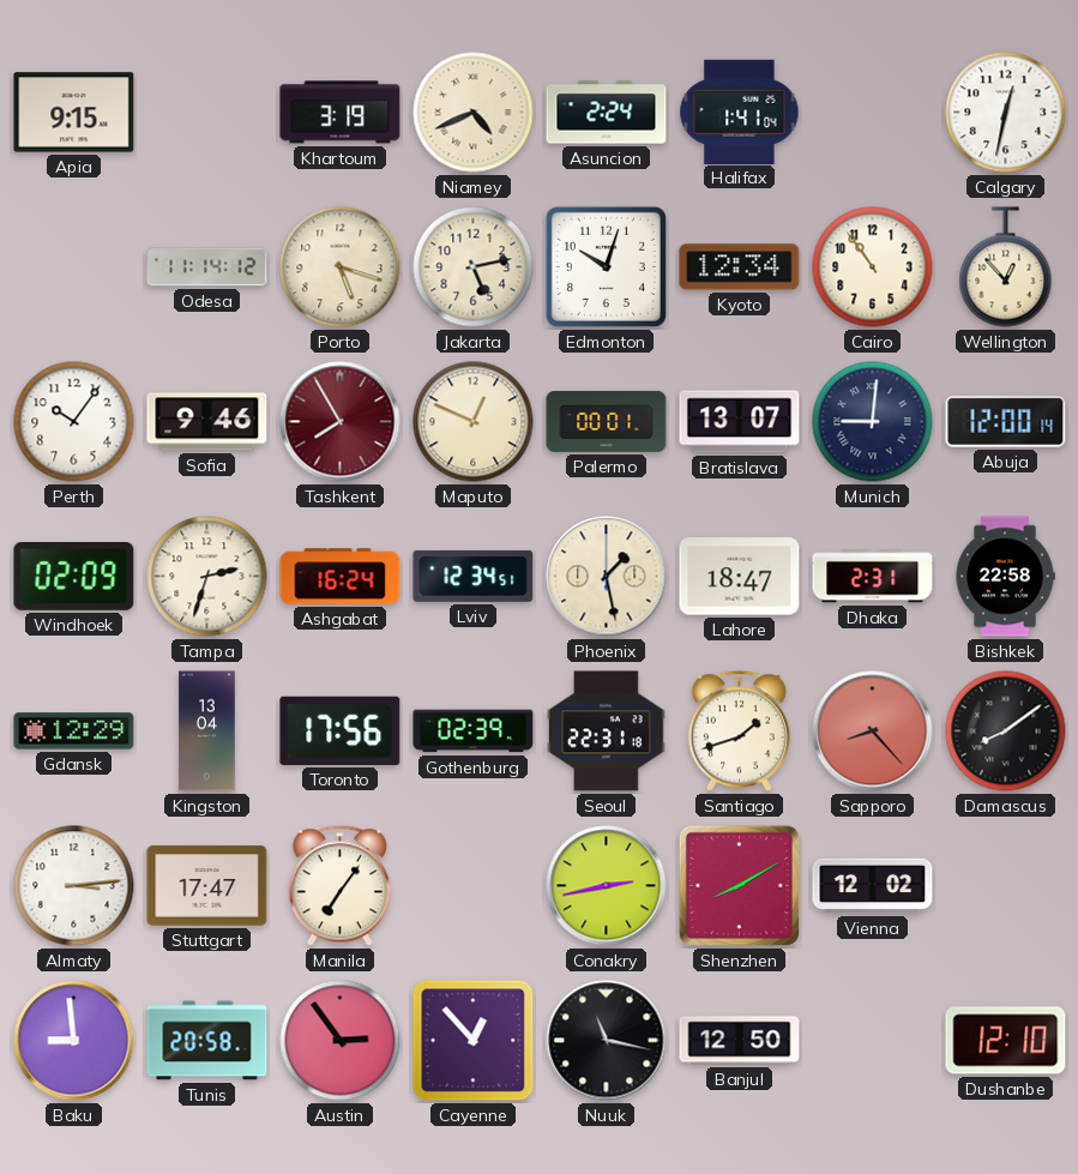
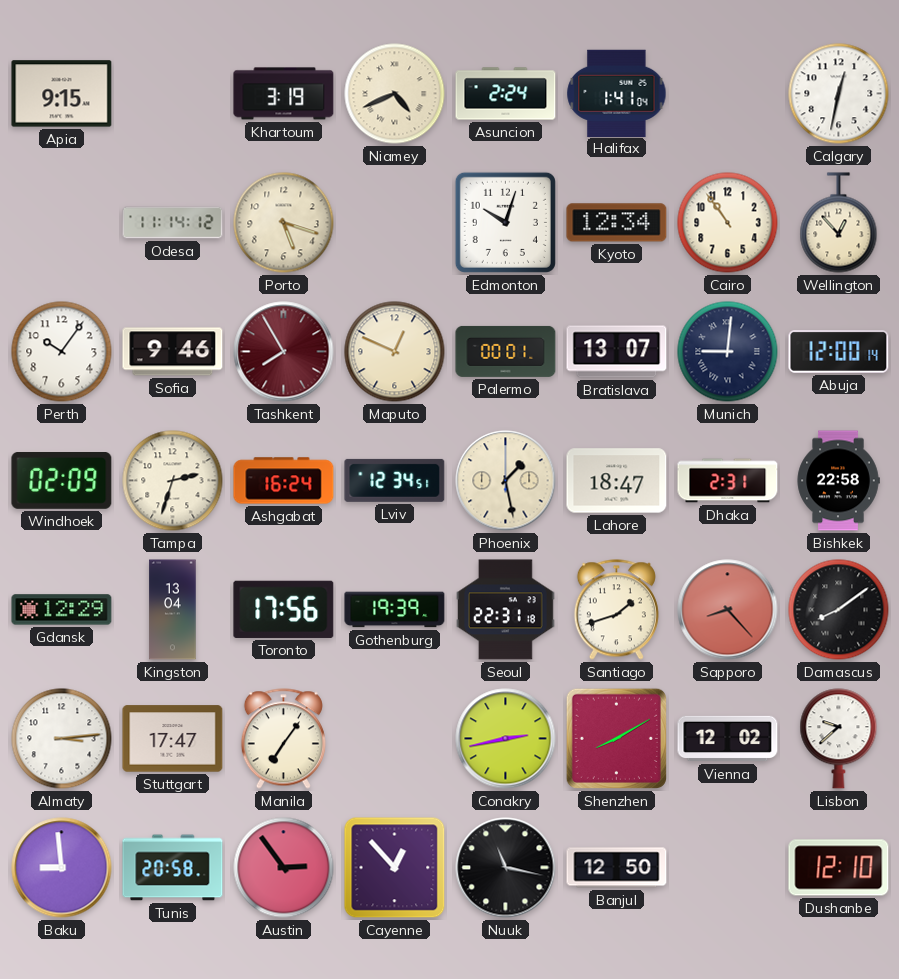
Jakarta: 5:13 -> none
Gothenburg: 02:39 -> 19:39
Lisbon: none -> 9:38
